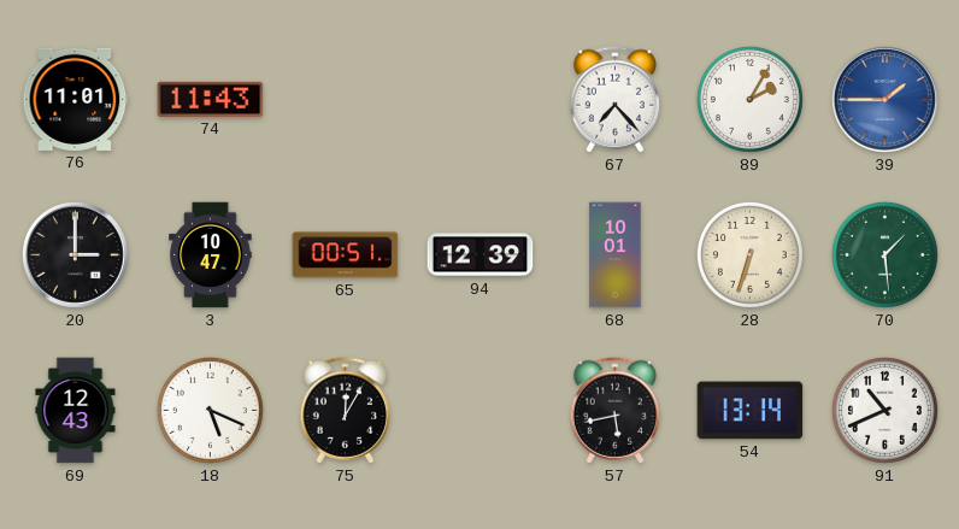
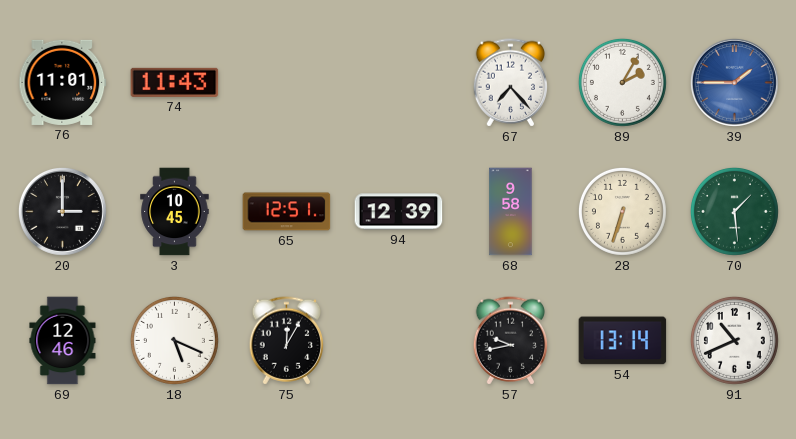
3: 10:47 -> 10:45
65: 00:51 -> 12:51
68: 10:01 -> 9:58
69: 12:43 -> 12:46
57: 5:43 -> 9:43
